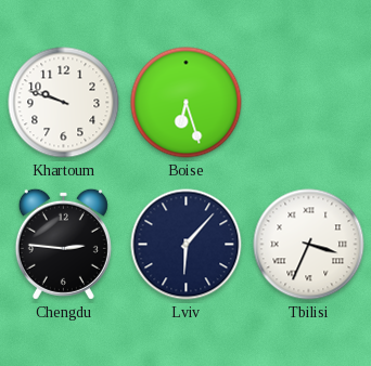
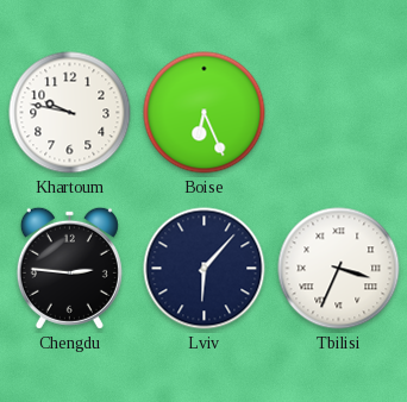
Khartoum: 9:48 -> 9:47
Boise: 6:27 -> 6:26
